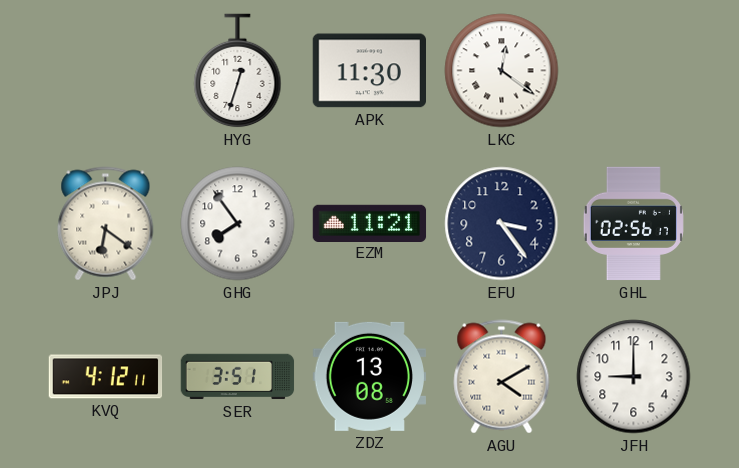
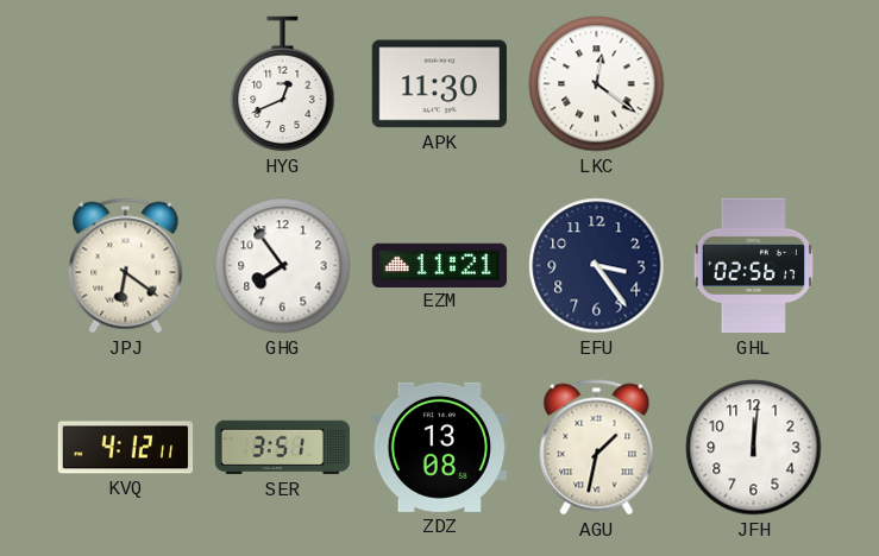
HYG: 12:33 -> 12:41
AGU: 4:10 -> 1:32
JFH: 9:00 -> 12:01
